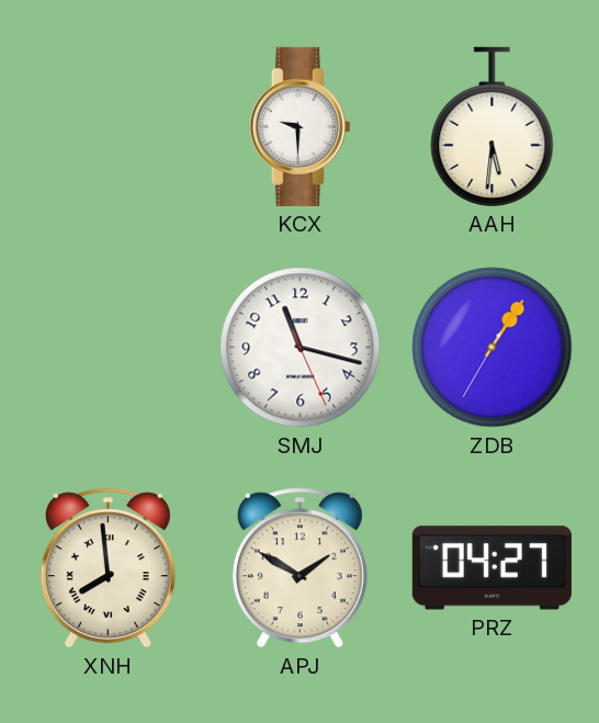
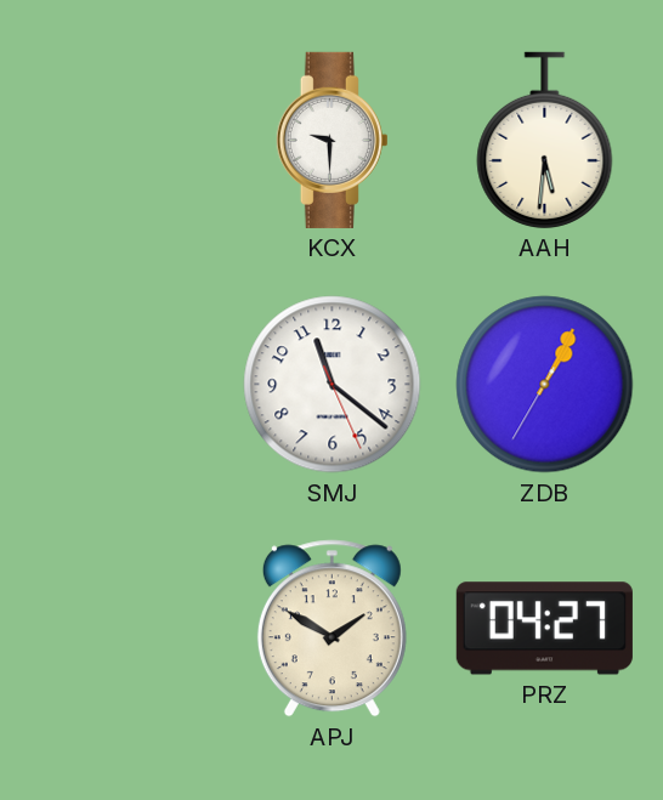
SMJ: 11:17 -> 11:21
ZDB: 1:05 -> 1:04
XNH: 7:59 -> none
